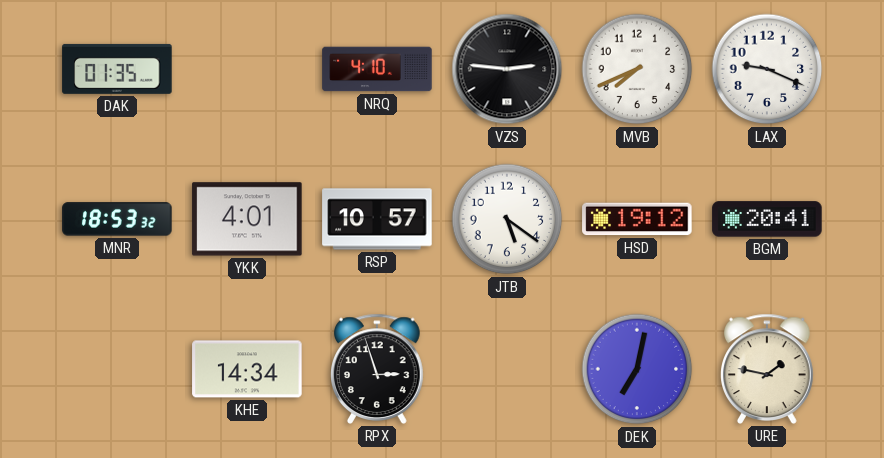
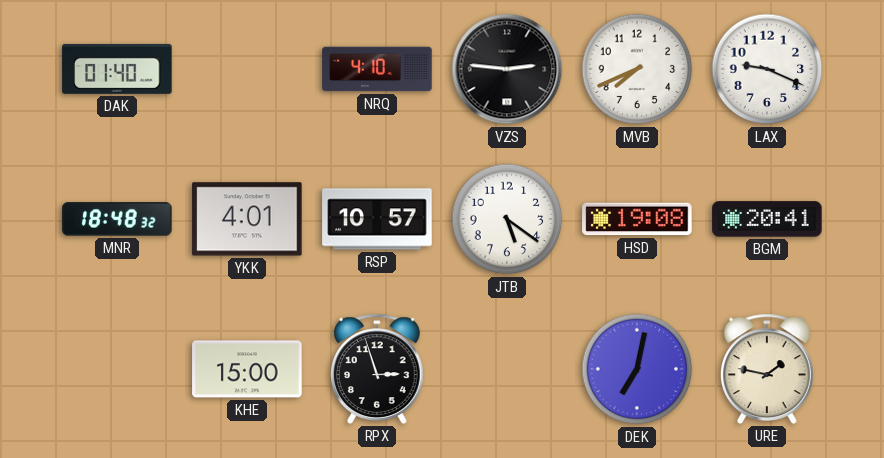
DAK: 01:35 -> 01:40
MNR: 18:53 -> 18:48
HSD: 19:12 -> 19:08
KHE: 14:34 -> 15:00
